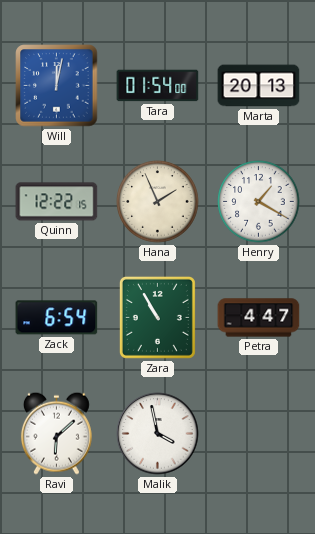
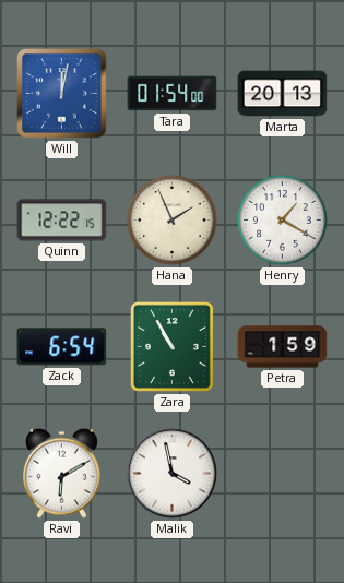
Petra: 4:47 -> 1:59
Ravi: 6:08 -> 6:10
